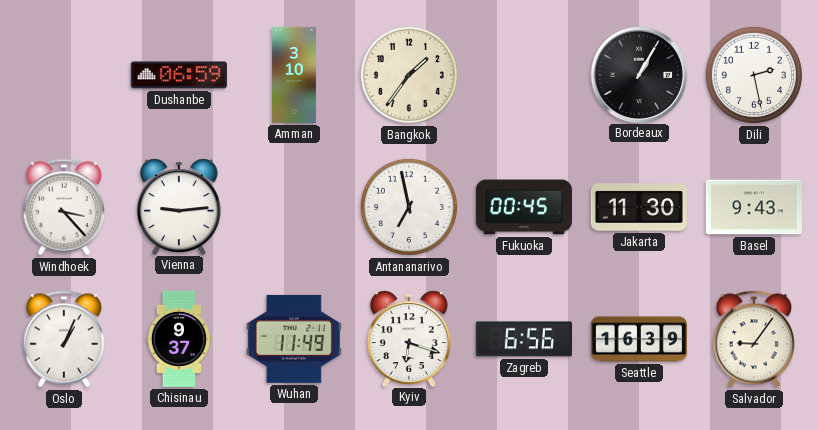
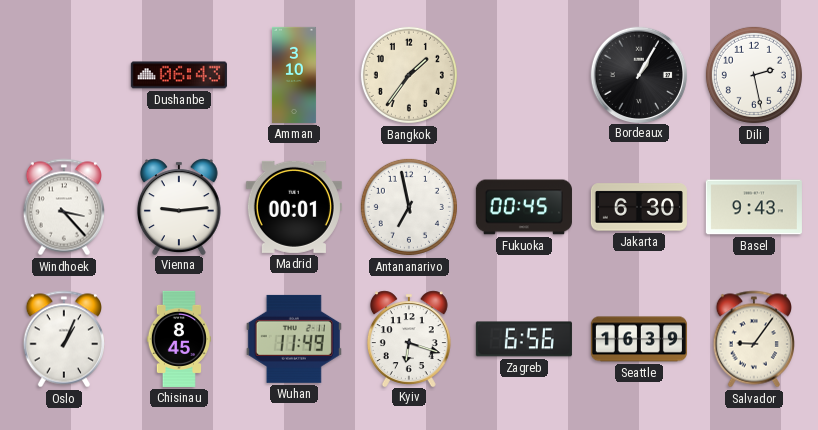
Dushanbe: 06:59 -> 06:43
Madrid: none -> 00:01
Jakarta: 11:30 -> 6:30
Chisinau: 9:37 -> 8:45
